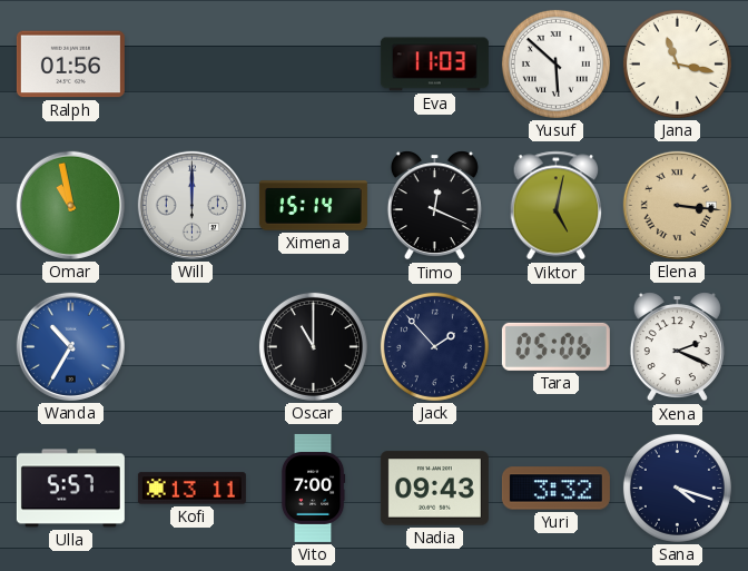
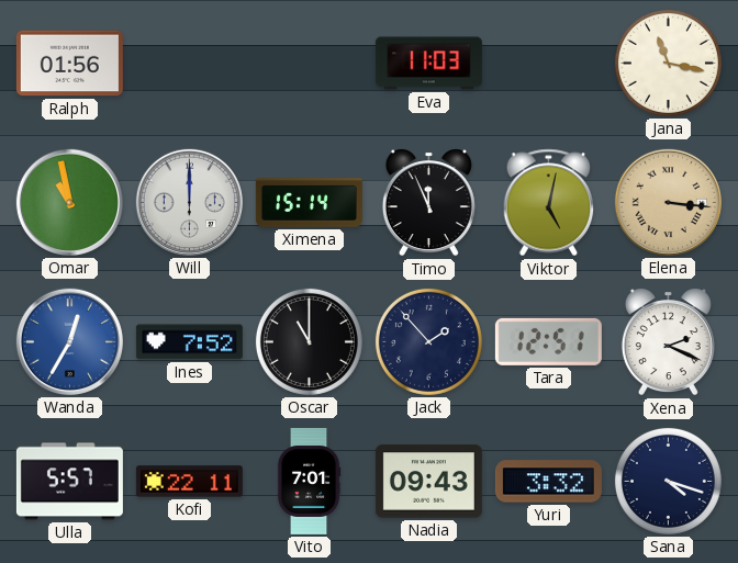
Yusuf: 5:52 -> none
Timo: 12:19 -> 11:56
Wanda: 10:35 -> 12:35
Ines: none -> 7:52
Tara: 05:06 -> 12:51
Kofi: 13:11 -> 22:11
Vito: 7:00 -> 7:01
